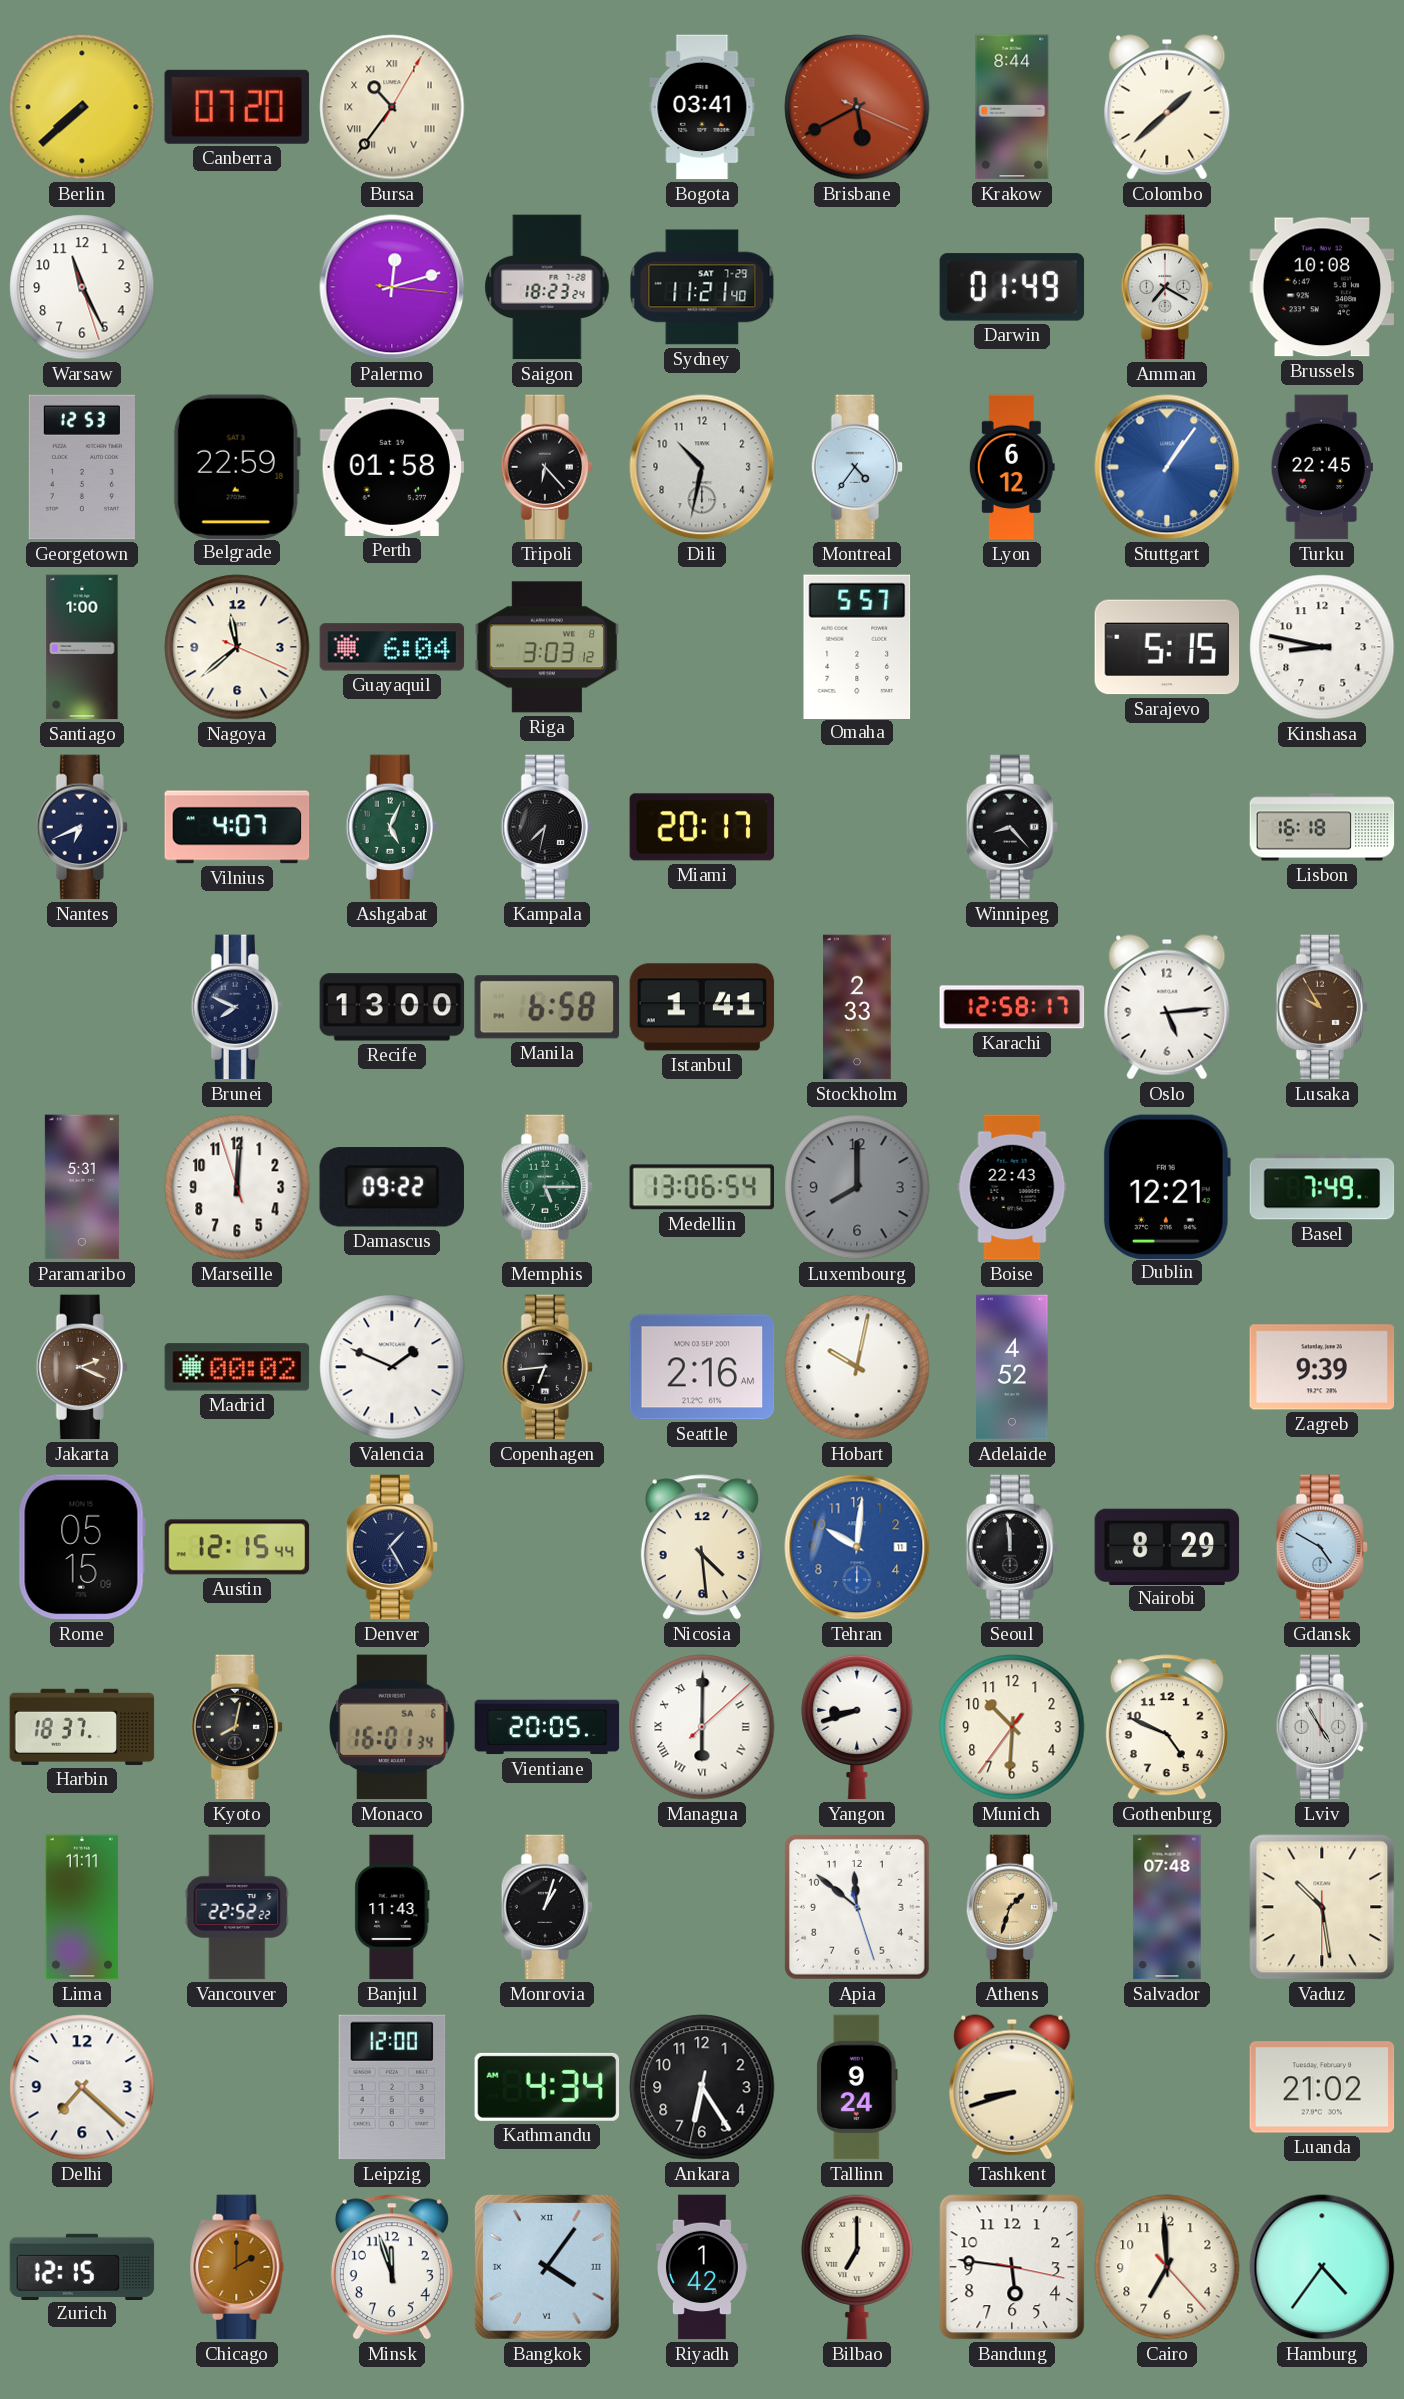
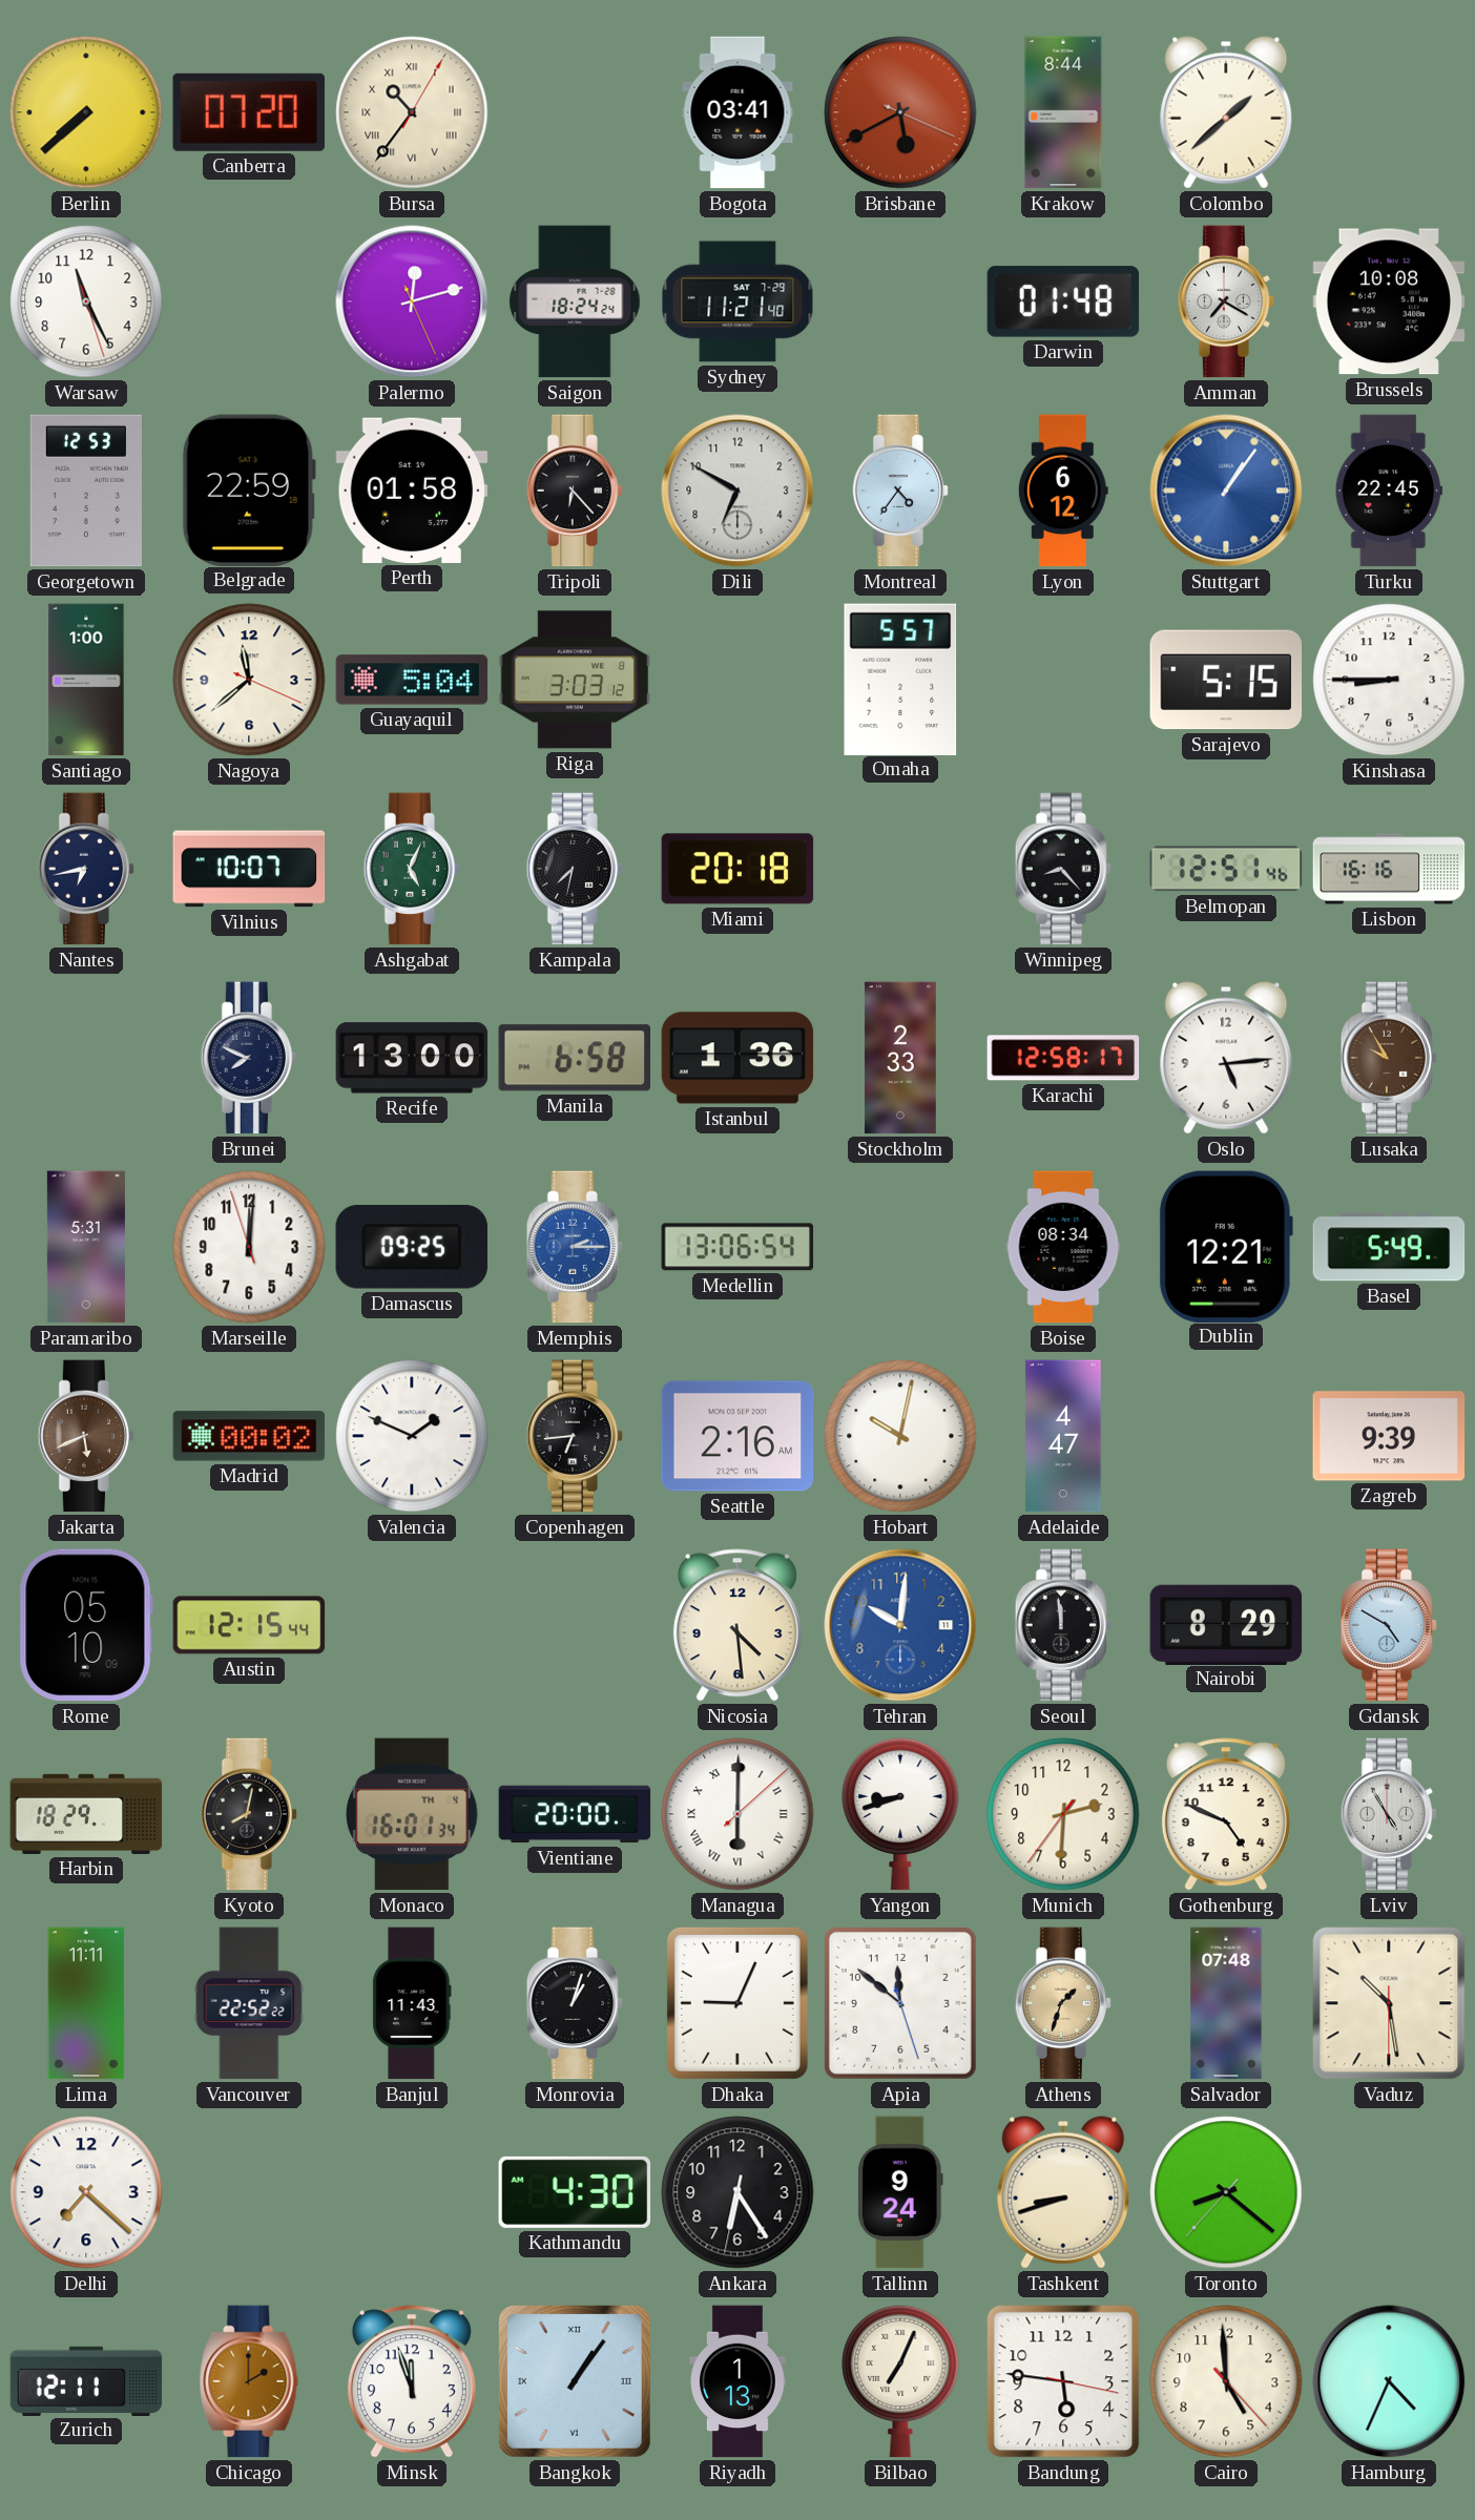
Palermo: 12:12:16 -> 12:12:26
Saigon: 18:23 -> 18:24
Darwin: 01:49 -> 01:48
Dili: 10:32 -> 6:50
Guayaquil: 6:04 -> 5:04
Kinshasa: 8:47 -> 8:45
Nantes: 6:41 -> 6:43
Vilnius: 4:07 -> 10:07
Miami: 20:17 -> 20:18
Belmopan: none -> 12:51
Lisbon: 16:18 -> 16:16
Istanbul: 1:41 -> 1:36
Damascus: 09:22 -> 09:25
Memphis: 5:15 -> 2:15
Memphis dial: green -> blue
Luxembourg: 8:00 -> none
Boise: 22:43 -> 08:34
Basel: 7:49 -> 5:49
Jakarta: 2:19 -> 5:41
Adelaide: 4:52 -> 4:47
Rome: 05:15 -> 05:10
Denver: 1:25 -> none
Harbin: 18:37 -> 18:29
Monaco date: SA 6 -> TH 4
Vientiane: 20:05 -> 20:00
Munich: 10:30 -> 2:30
Dhaka: none -> 9:04
Leipzig: 12:00 -> none
Kathmandu: 4:34 -> 4:30
Toronto: none -> 8:21
Luanda: 21:02 -> none
Zurich: 12:15 -> 12:11
Bangkok: 4:06 -> 1:06
Riyadh: 1:42 -> 1:13
Bilbao: 7:00 -> 7:04
Cairo: 6:59 -> 4:59
Hamburg: 4:36 -> 4:34
